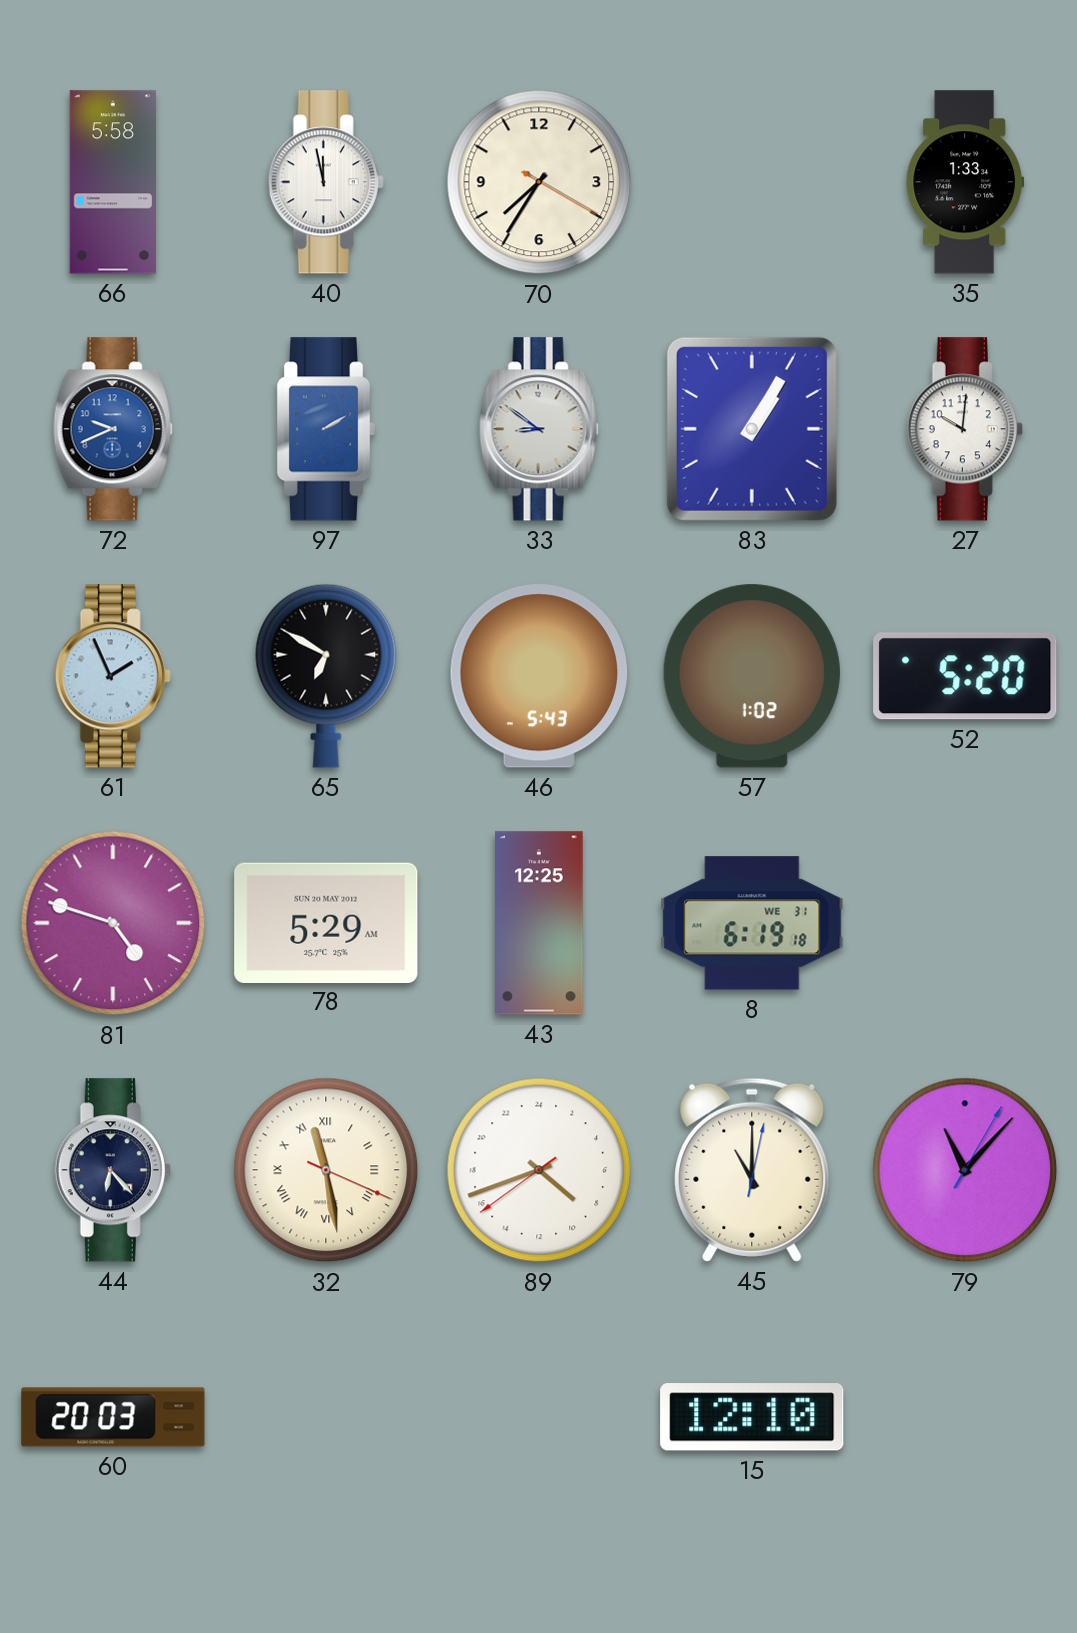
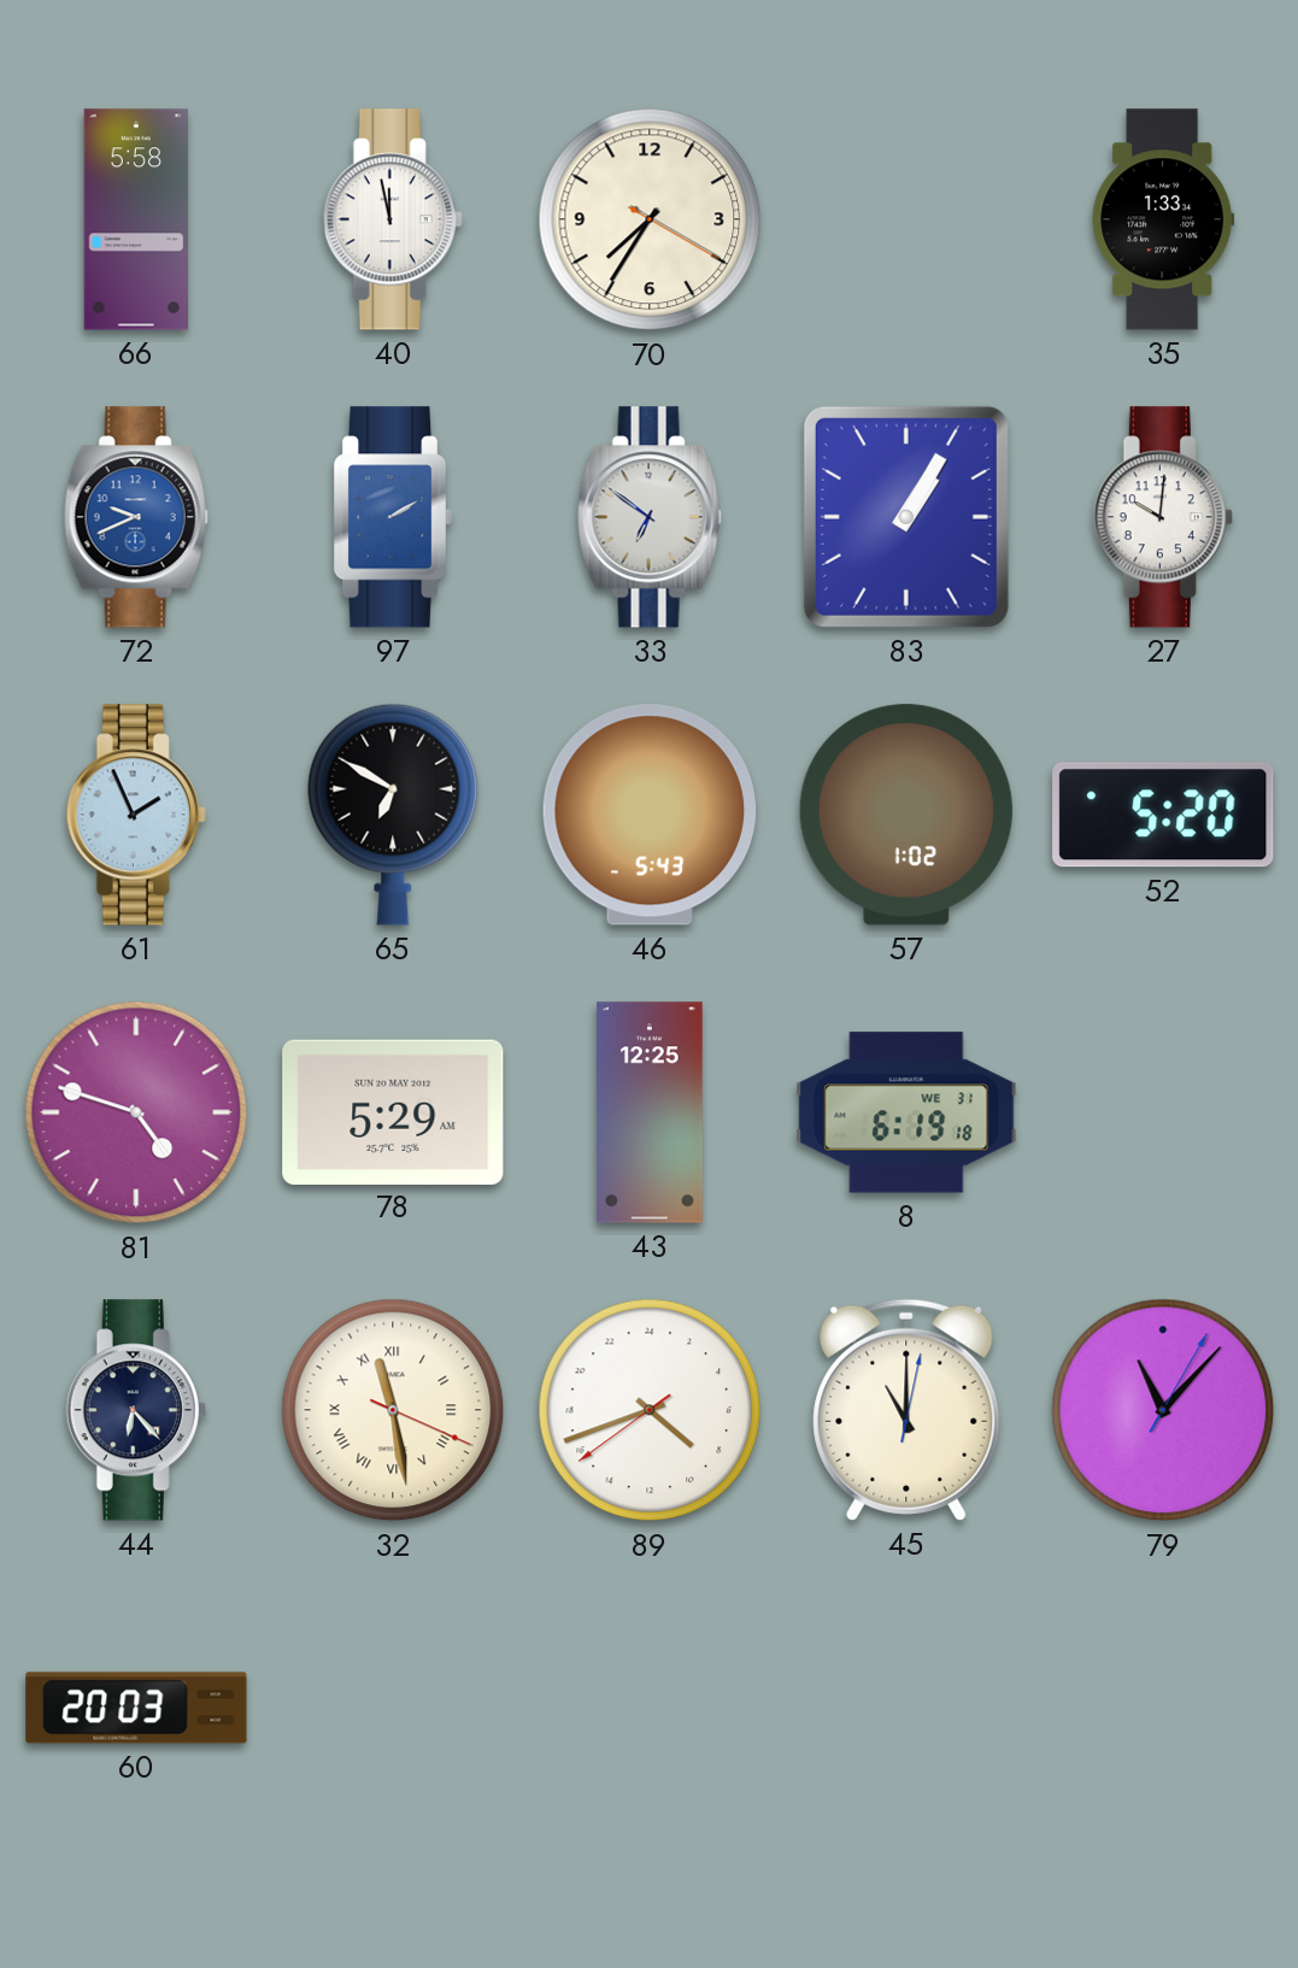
33: 8:51 -> 6:51
15: 12:10 -> none
